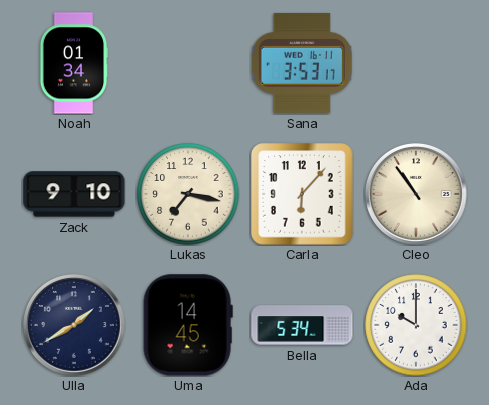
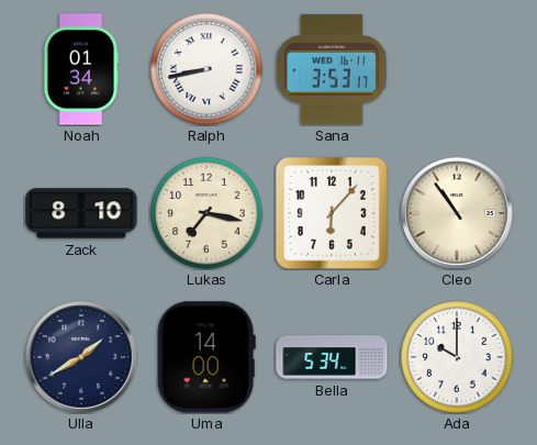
Ralph: none -> 8:43
Zack: 9:10 -> 8:10
Uma: 14:45 -> 14:00
